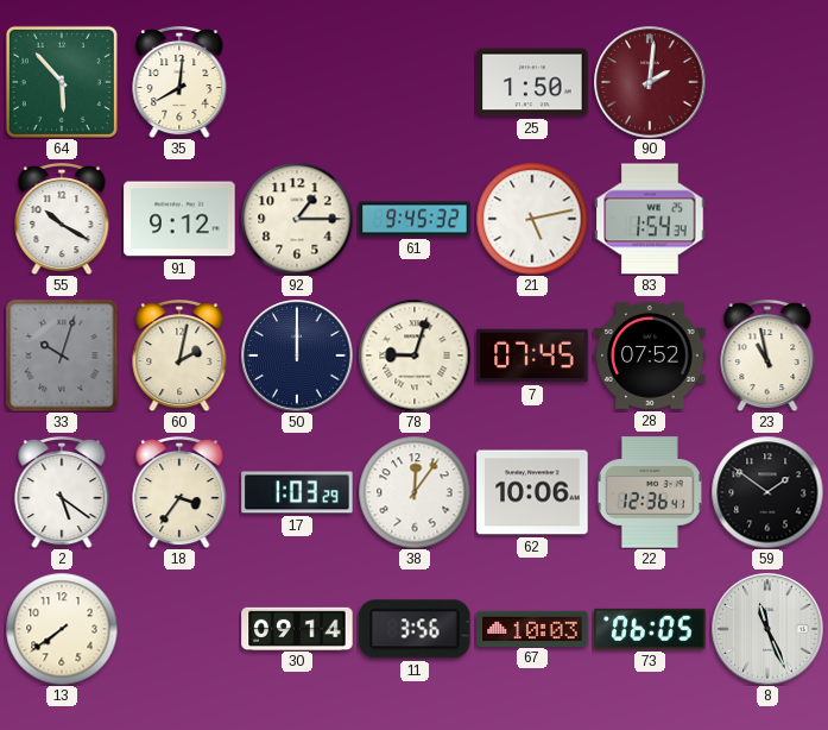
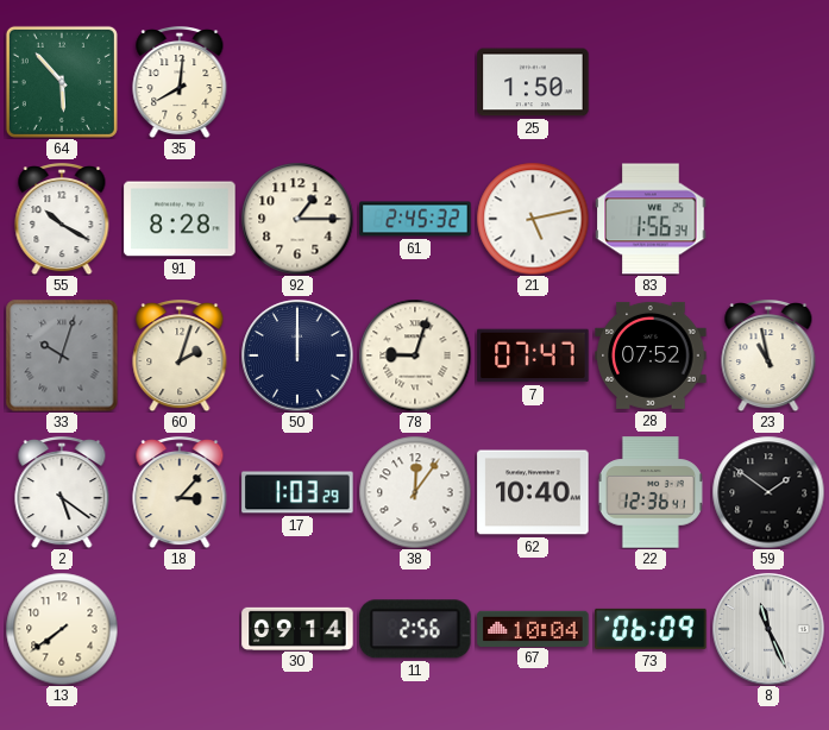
90: 2:01 -> none
91: 9:12 -> 8:28
61: 9:45 -> 2:45
83: 1:54 -> 1:56
60: 2:02 -> 2:03
7: 07:45 -> 07:47
18: 3:36 -> 3:07
62: 10:06 -> 10:40
11: 3:56 -> 2:56
67: 10:03 -> 10:04
73: 06:05 -> 06:09
